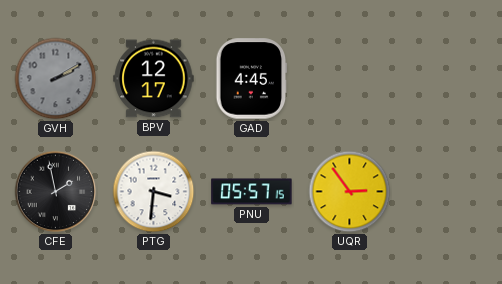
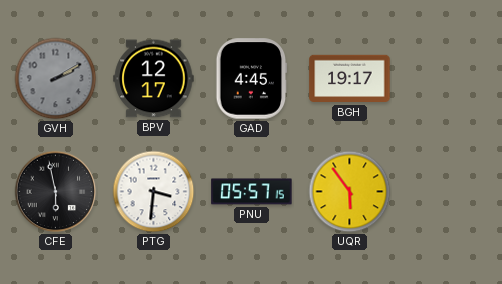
BGH: none -> 19:17
CFE: 1:58 -> 5:58
UQR: 2:54 -> 5:54
